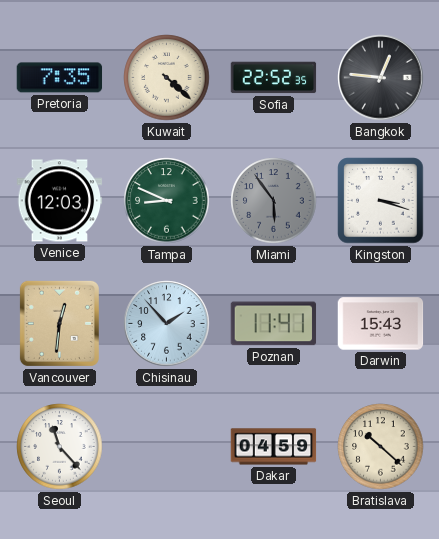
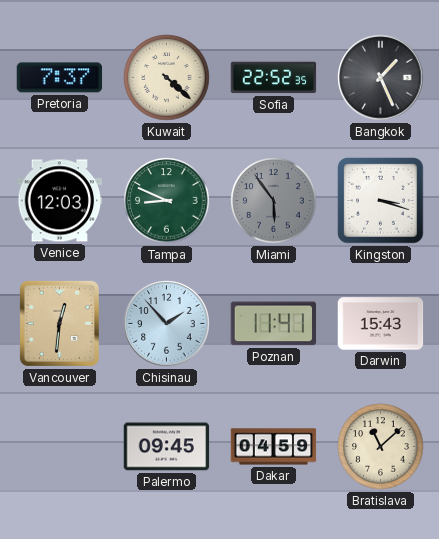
Pretoria: 7:35 -> 7:37
Bangkok: 12:46 -> 1:26
Seoul: 11:23 -> none
Palermo: none -> 09:45
Bratislava: 10:22 -> 11:08
